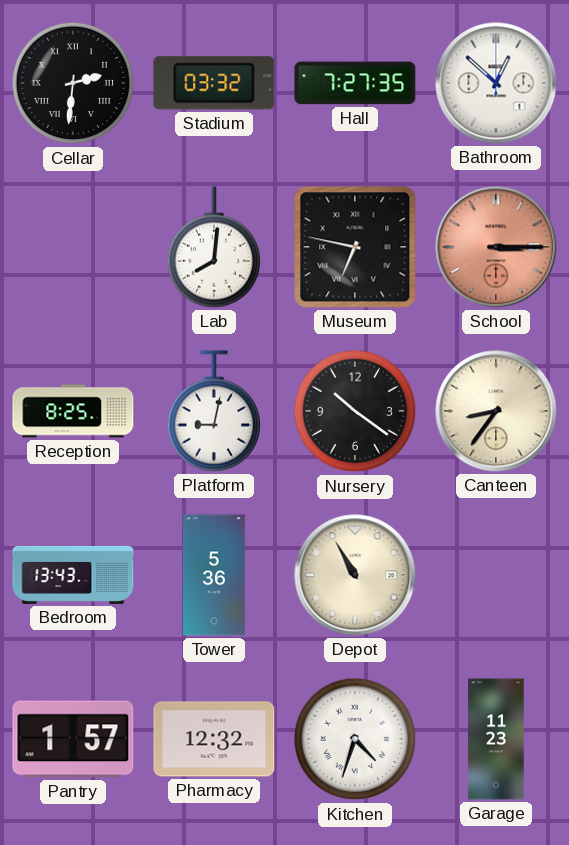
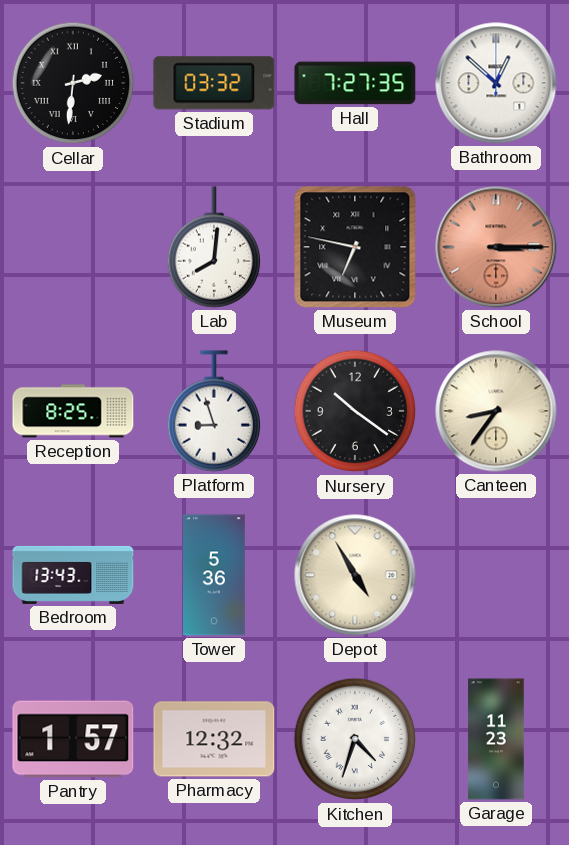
Platform: 9:02 -> 8:57
Depot: 10:55 -> 4:55
